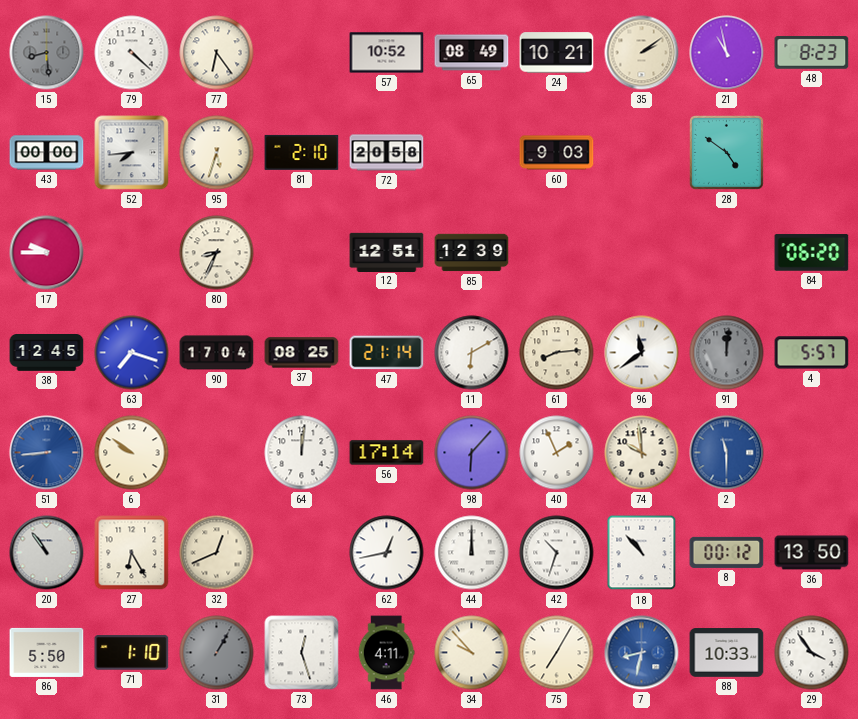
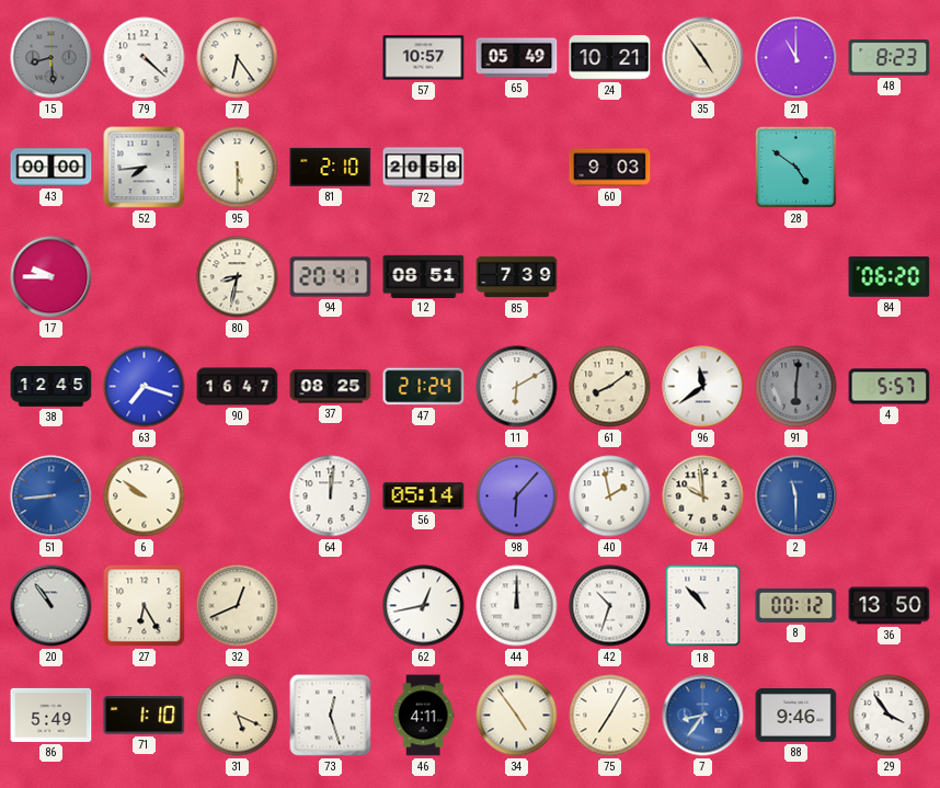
57: 10:52 -> 10:57
65: 08:49 -> 05:49
35: 2:09 -> 4:54
21: 10:58 -> 11:00
95: 5:33 -> 5:30
80: 8:34 -> 8:32
94: none -> 20:41
12: 12:51 -> 08:51
85: 12:39 -> 7:39
90: 17:04 -> 16:47
47: 21:14 -> 21:24
61: 8:14 -> 8:09
91: 12:01 -> 6:01
56: 17:14 -> 05:14
40: 1:56 -> 1:58
86: 5:50 -> 5:49
31: 1:05 -> 5:19
31 dial: grey -> cream
34: 9:53 -> 4:54
7: 8:32 -> 8:36
88: 10:33 -> 9:46
